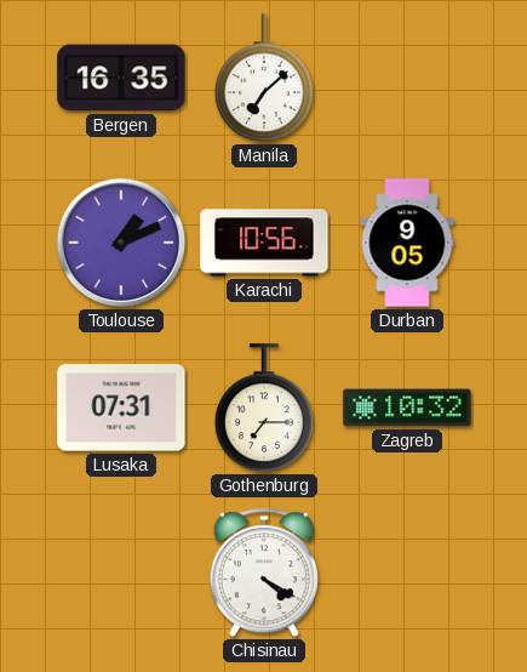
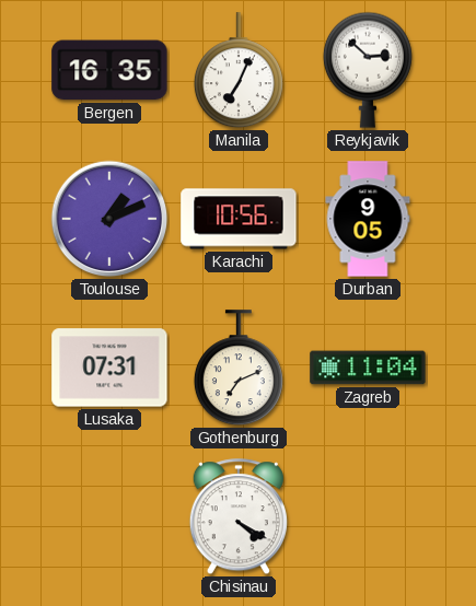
Manila: 7:08 -> 7:04
Reykjavik: none -> 2:52
Gothenburg: 7:15 -> 7:11
Zagreb: 10:32 -> 11:04
